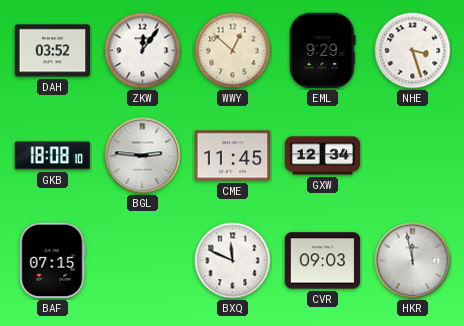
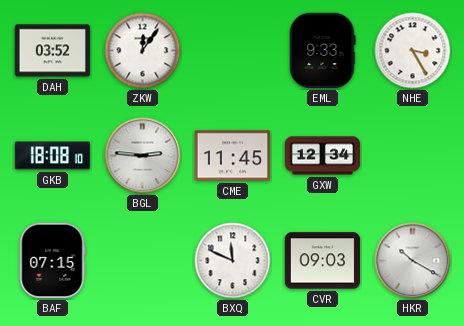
WWY: 12:52 -> none
EML: 9:29 -> 9:33
NHE: 3:27 -> 3:25
HKR: 11:58 -> 10:20
